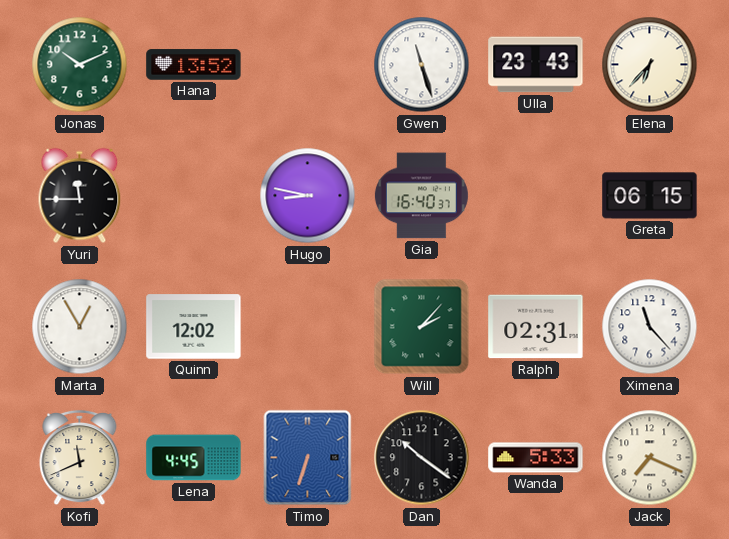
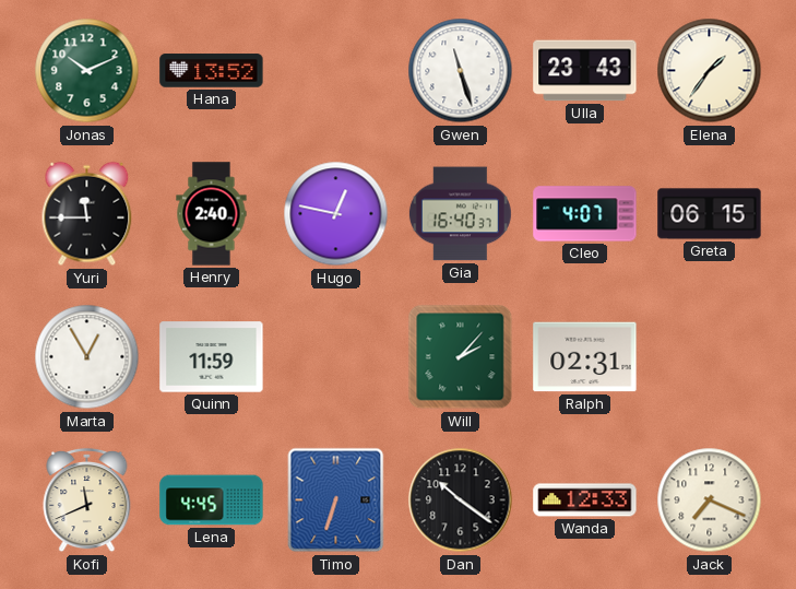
Elena: 6:37 -> 1:36
Henry: none -> 2:40
Hugo: 8:47 -> 12:47
Cleo: none -> 4:07
Quinn: 12:02 -> 11:59
Ximena: 11:23 -> none
Wanda: 5:33 -> 12:33
